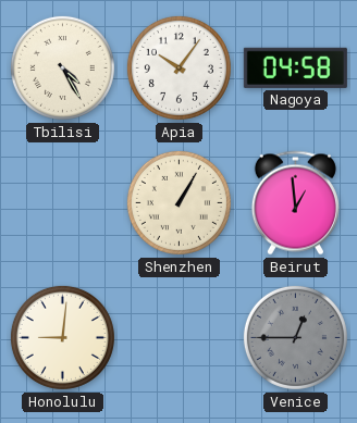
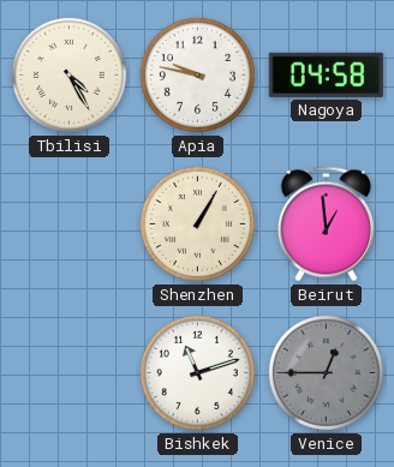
Apia: 10:06 -> 9:47
Honolulu: 9:01 -> none
Bishkek: none -> 11:12
